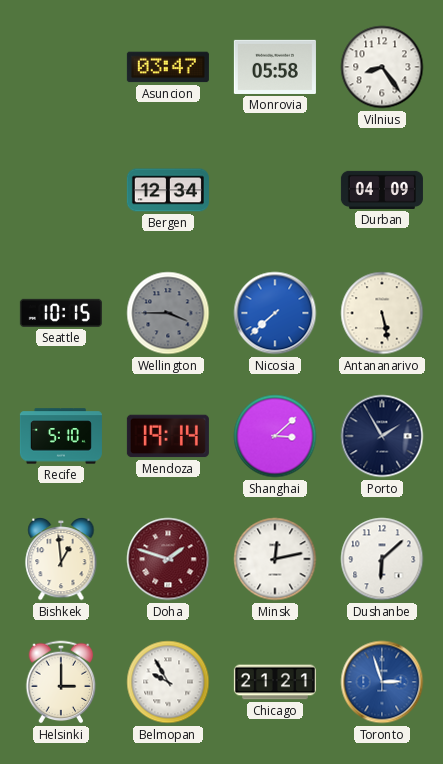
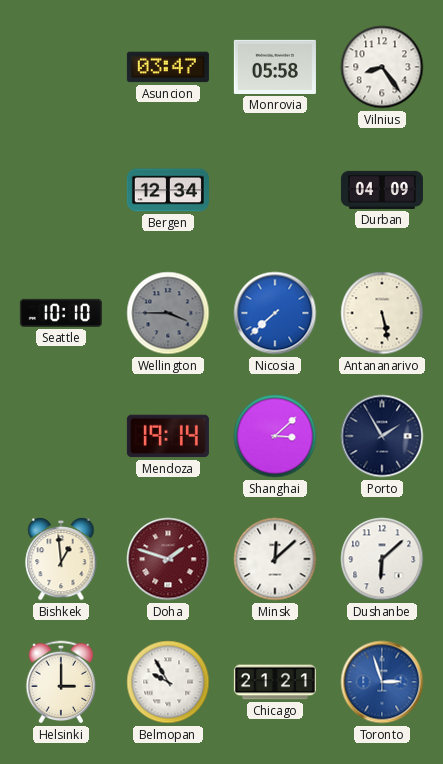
Seattle: 10:15 -> 10:10
Recife: 5:10 -> none
Minsk: 12:13 -> 12:08
